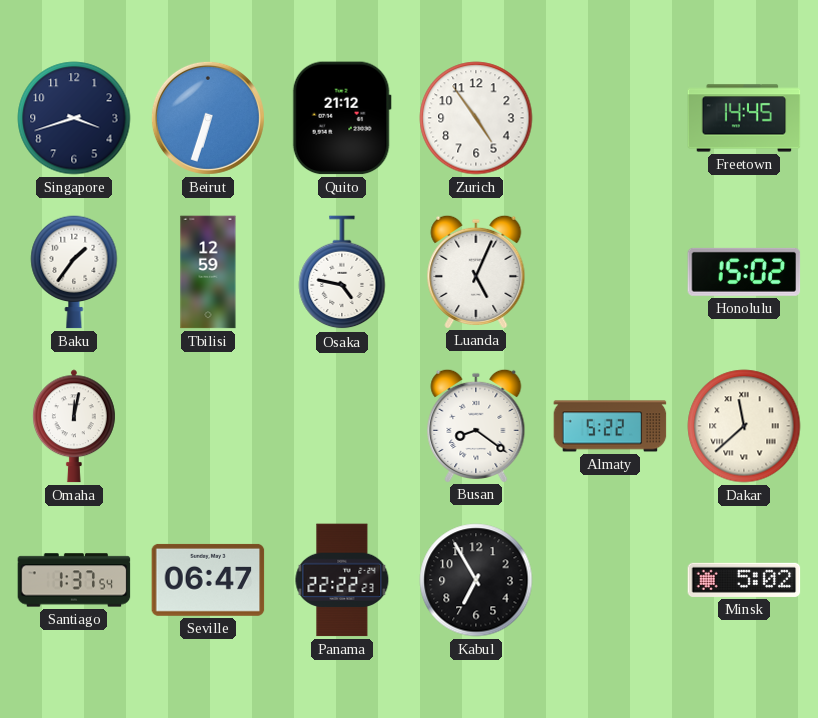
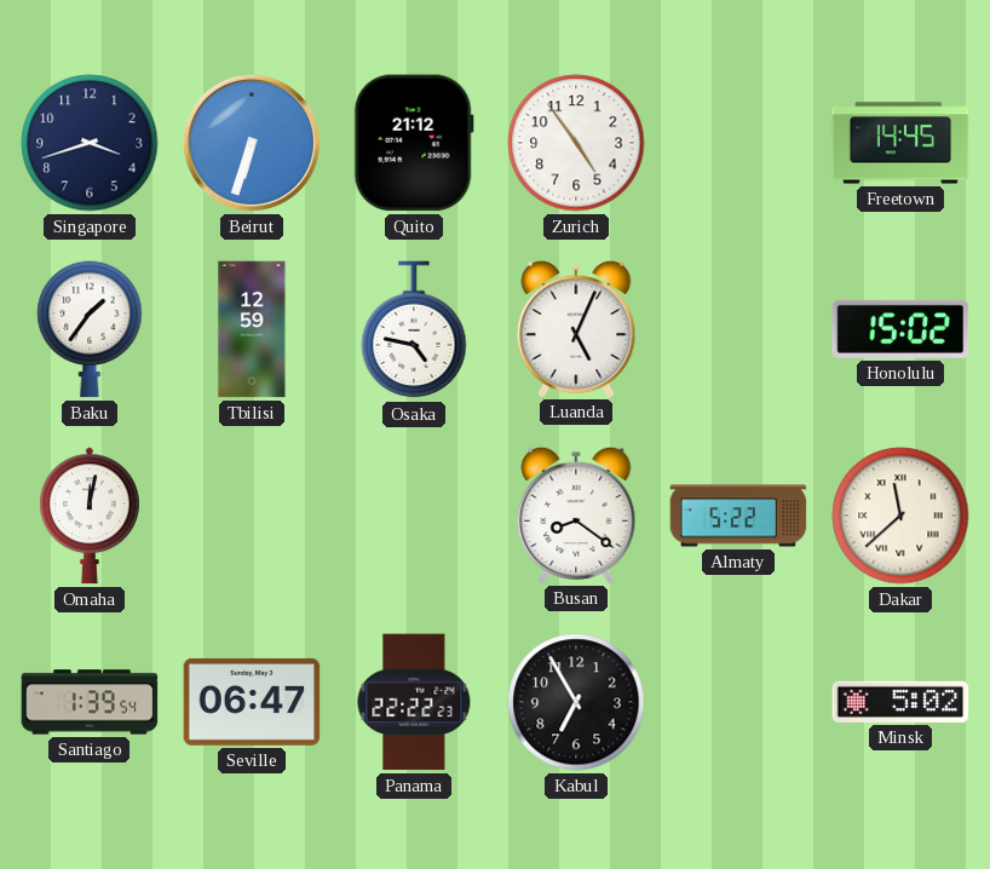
Santiago: 1:37 -> 1:39
